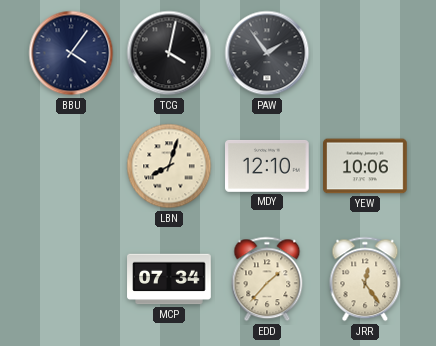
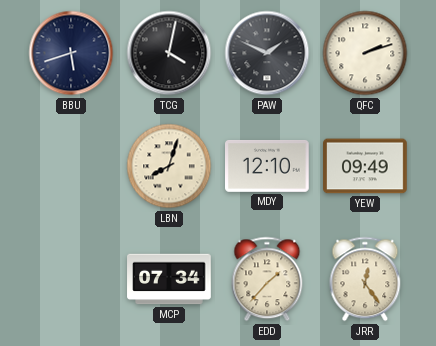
BBU: 4:06 -> 5:42
PAW: 1:54 -> 1:49
QFC: none -> 2:12
YEW: 10:06 -> 09:49
